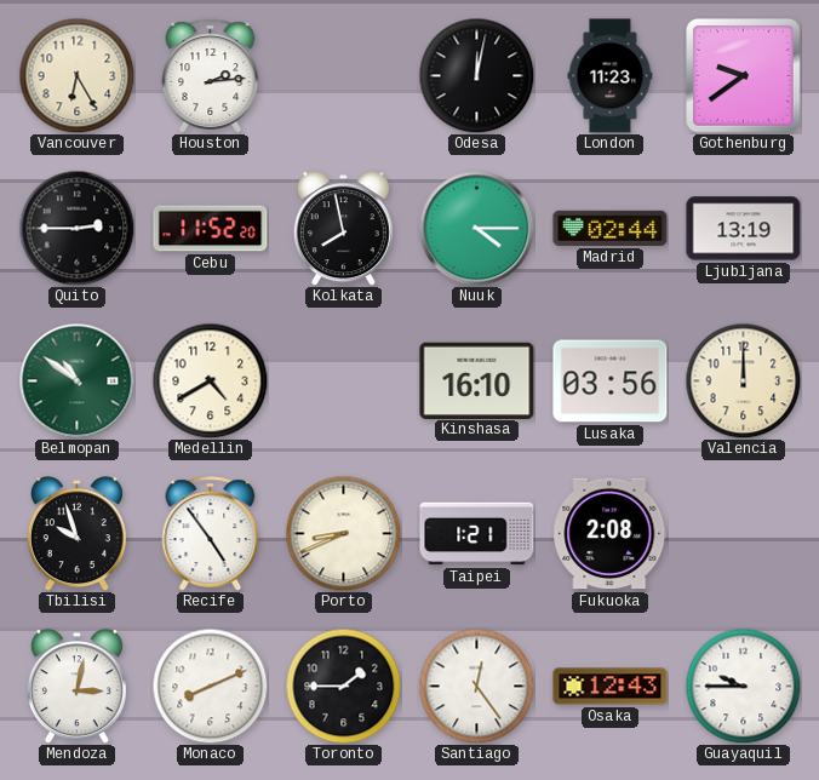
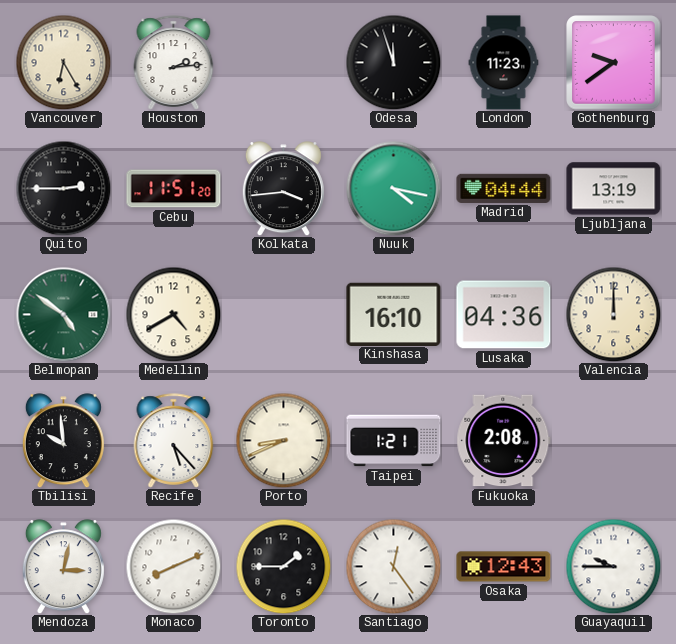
Odesa: 12:02 -> 11:57
Cebu: 11:52 -> 11:51
Kolkata: 7:58 -> 3:44
Nuuk: 4:15 -> 4:17
Madrid: 02:44 -> 04:44
Belmopan: 10:51 -> 4:51
Lusaka: 03:56 -> 04:36
Tbilisi: 9:57 -> 9:59
Recife: 4:54 -> 5:23
